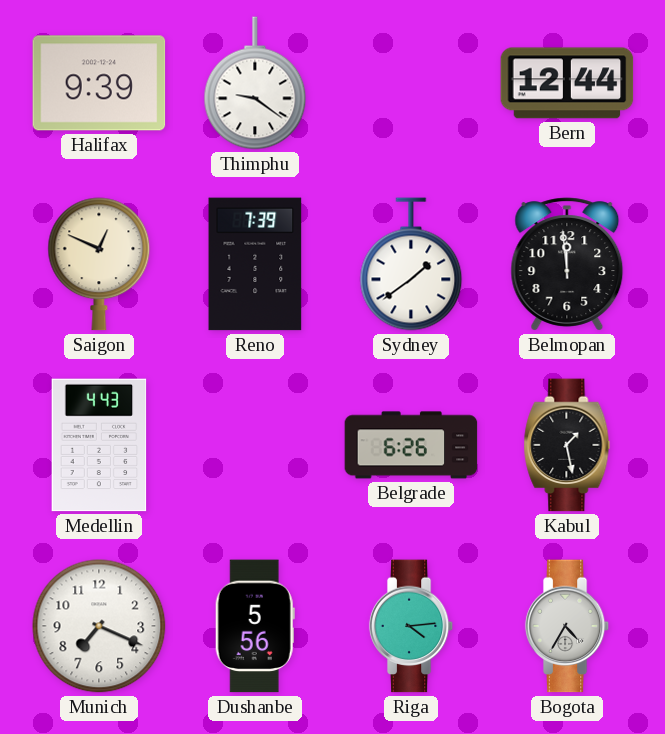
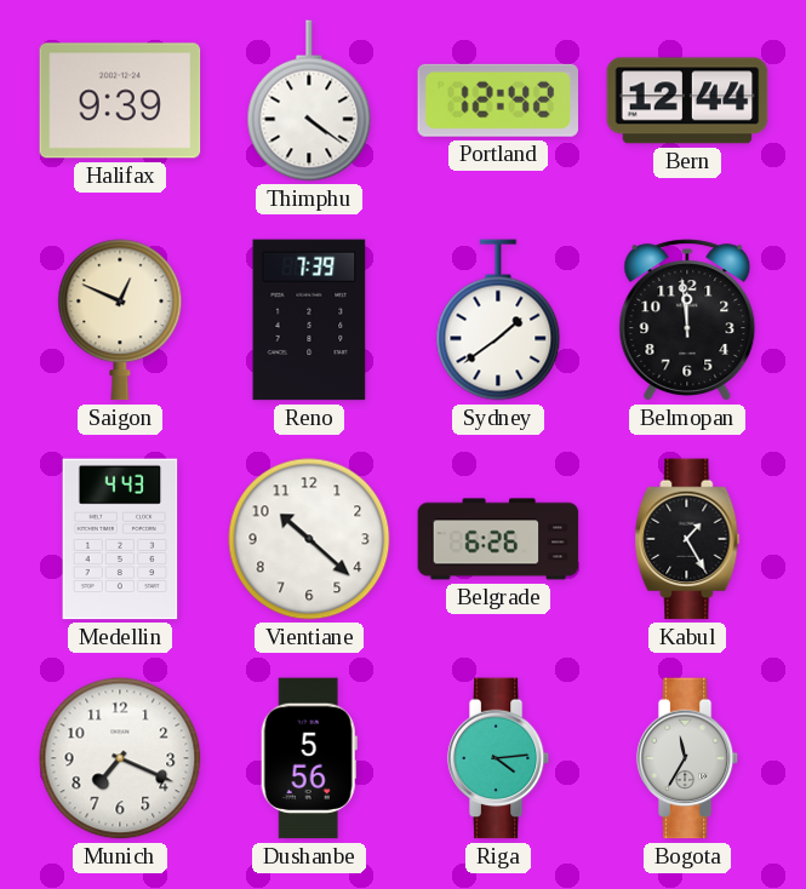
Thimphu: 9:21 -> 4:21
Portland: none -> 12:42
Vientiane: none -> 10:22
Kabul: 1:28 -> 1:25
Bogota: 4:35 -> 11:35
